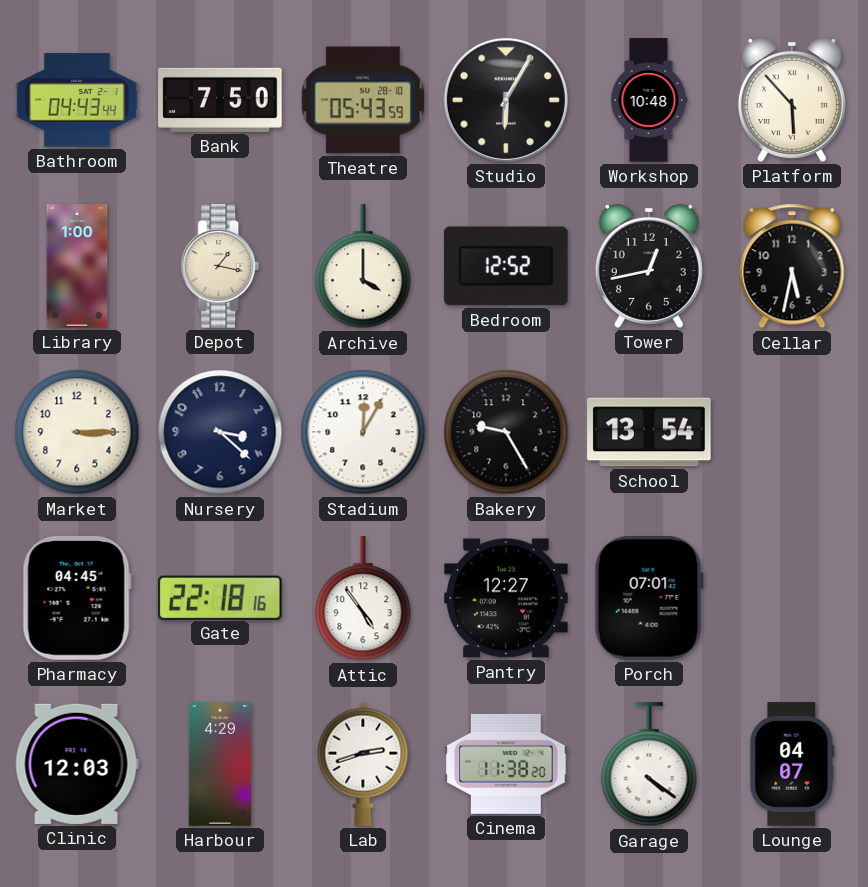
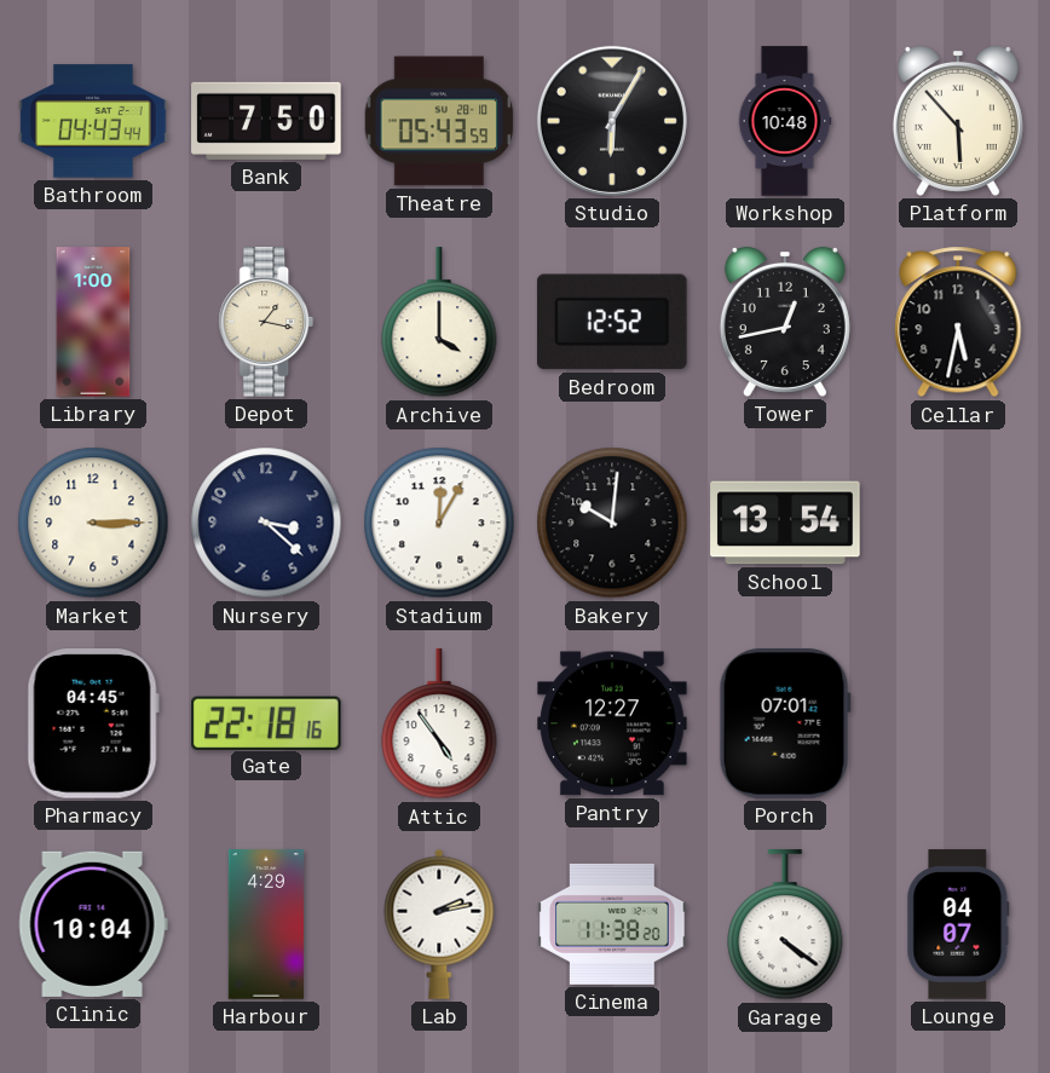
Bakery: 9:25 -> 10:01
Clinic: 12:03 -> 10:04
Lab: 2:42 -> 2:13
